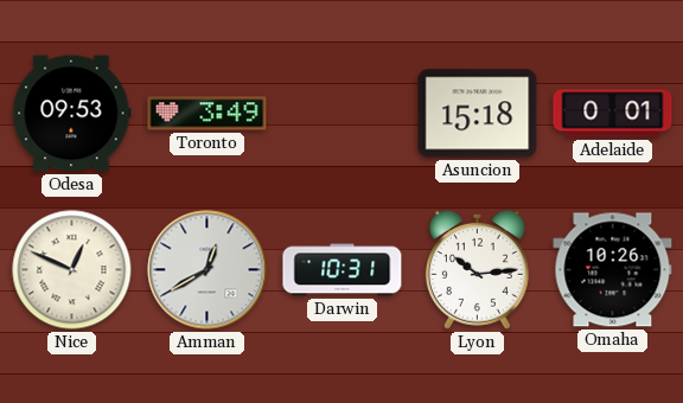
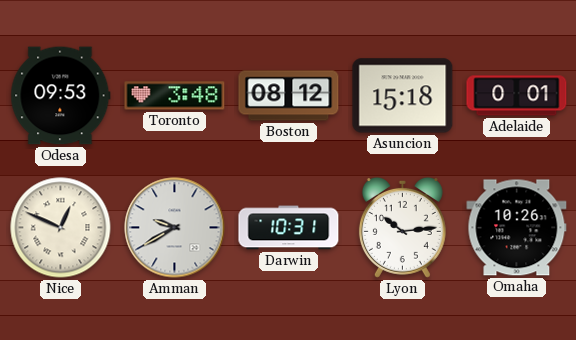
Toronto: 3:49 -> 3:48
Boston: none -> 08:12
Amman: 12:40 -> 9:40
